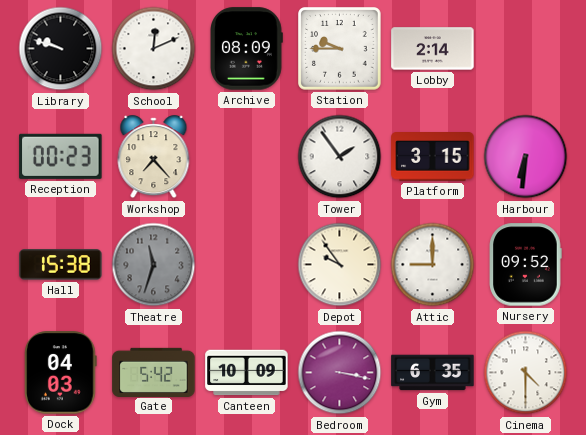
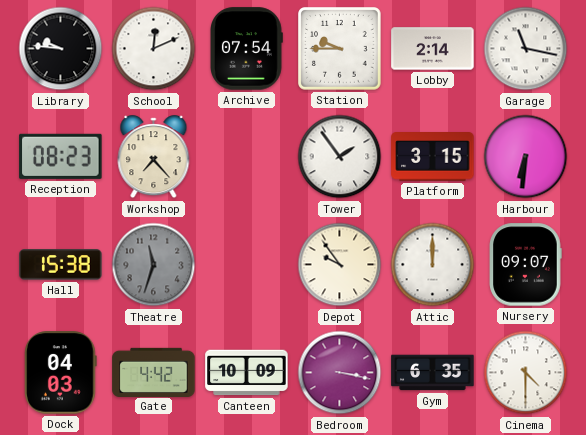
Library: 9:48 -> 9:46
Archive: 08:09 -> 07:54
Garage: none -> 11:17
Reception: 00:23 -> 08:23
Attic: 9:00 -> 12:00
Nursery: 09:52 -> 09:07
Gate: 5:42 -> 4:42
